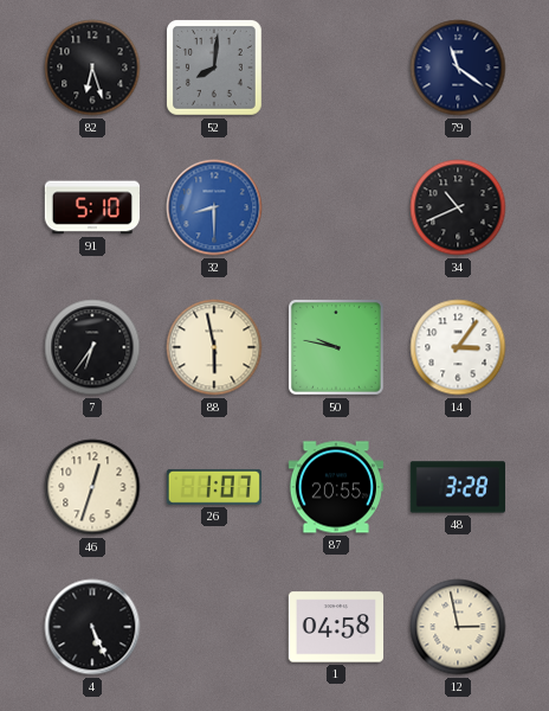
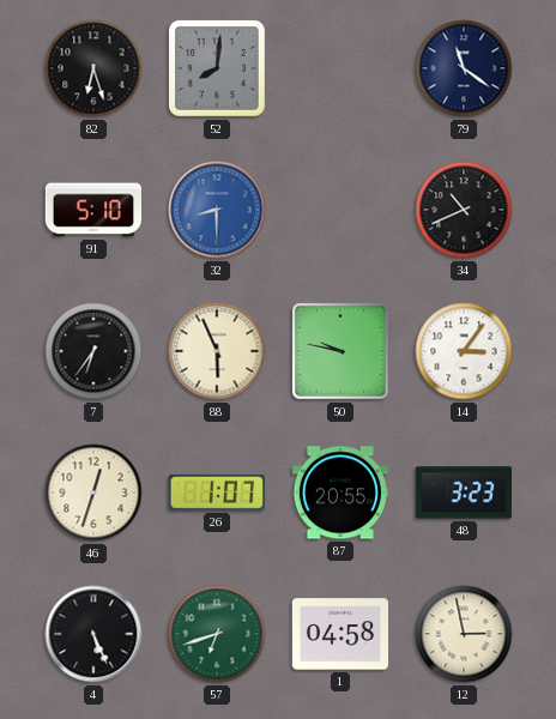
88: 5:58 -> 5:56
48: 3:28 -> 3:23
57: none -> 6:42
